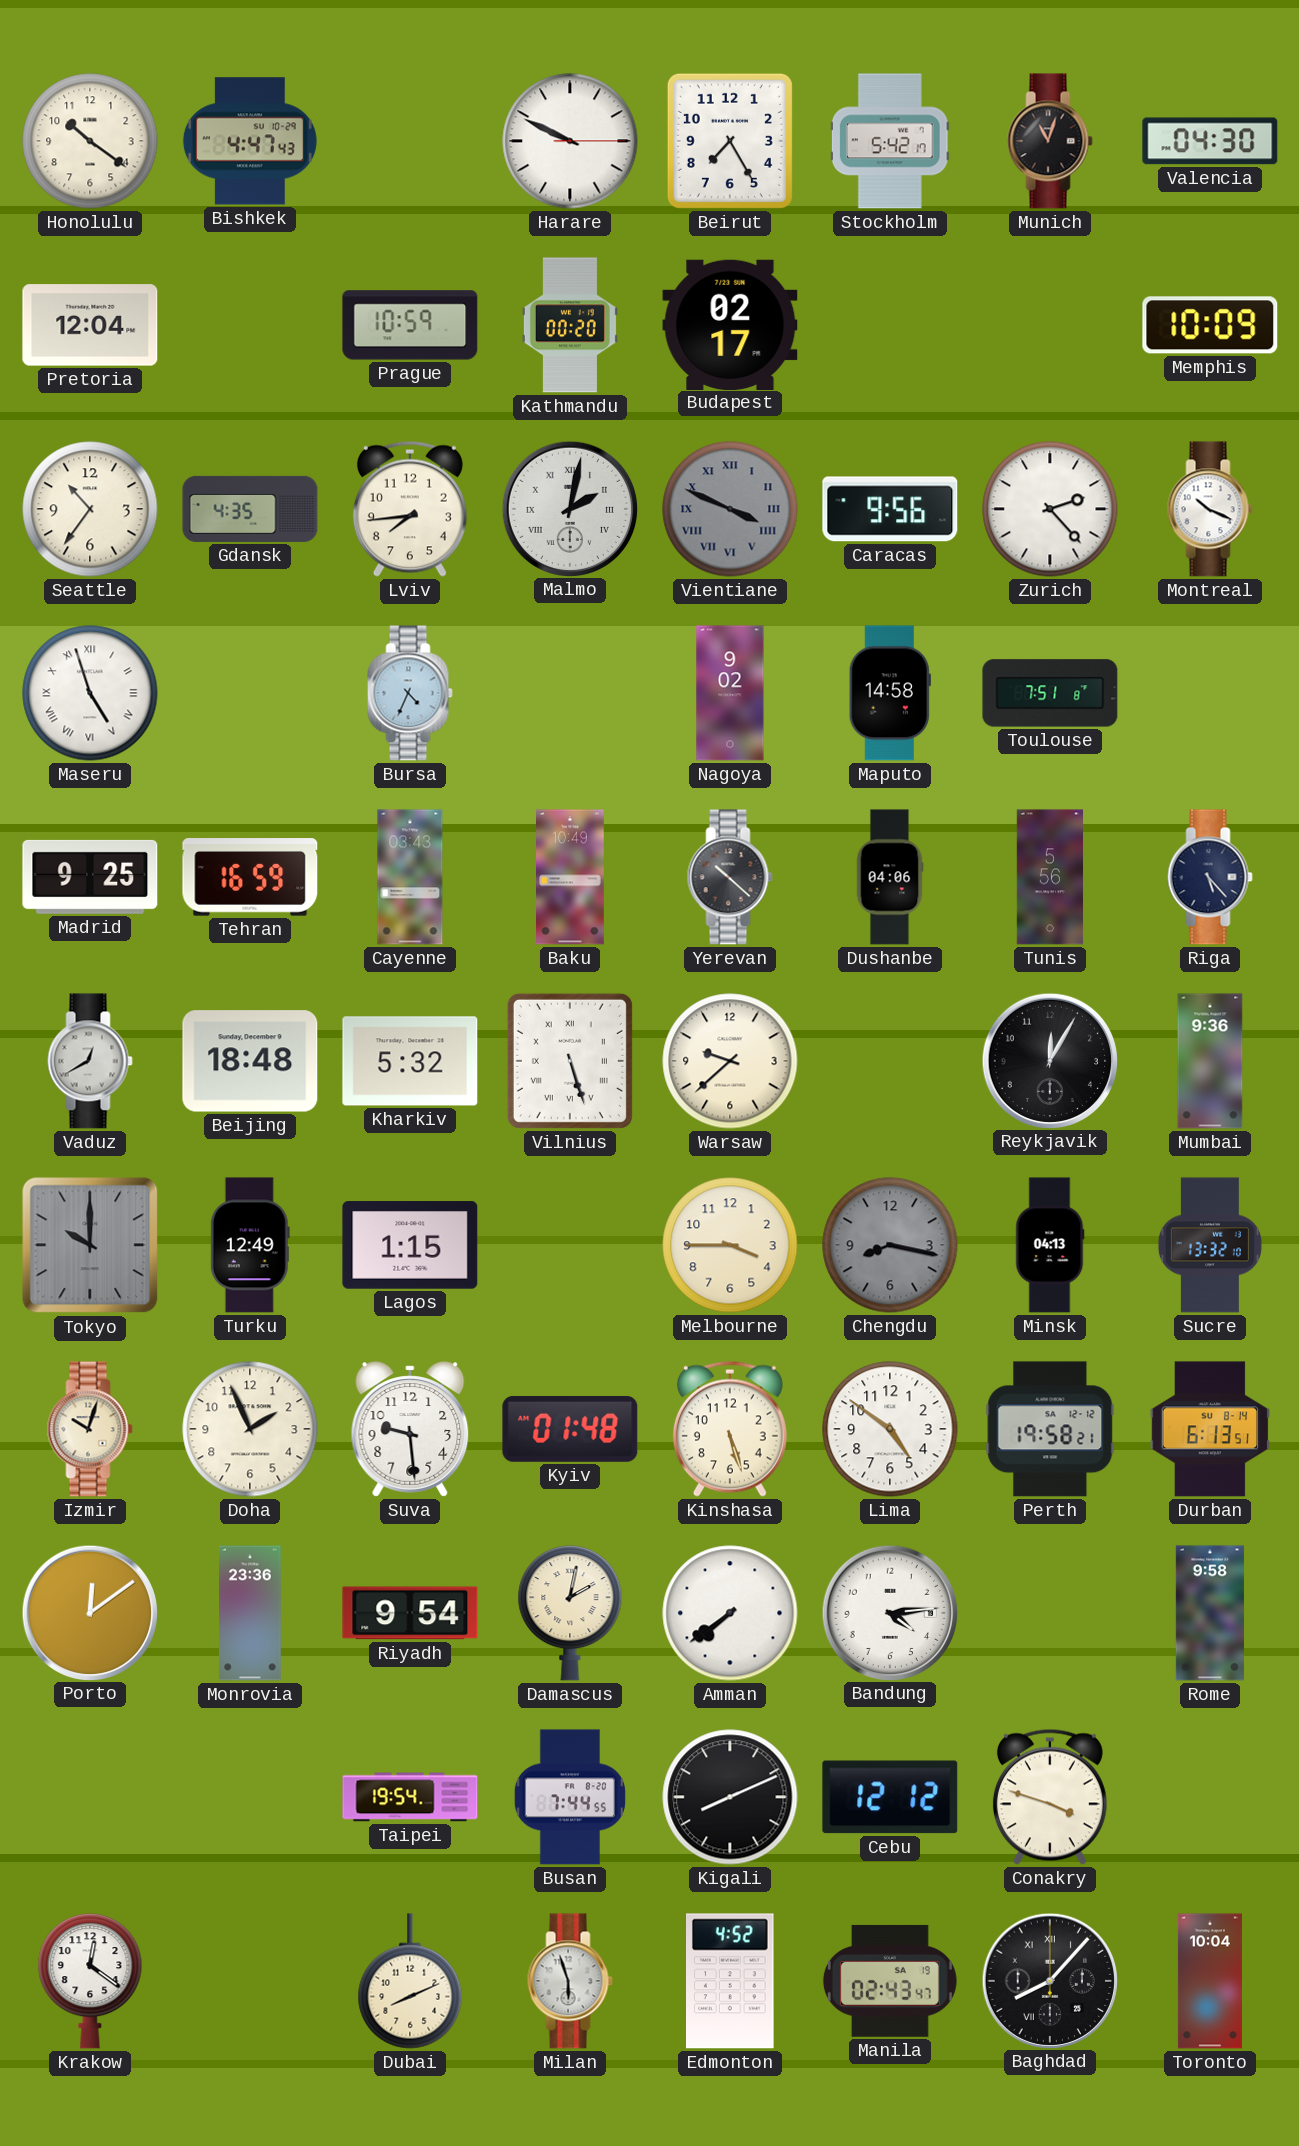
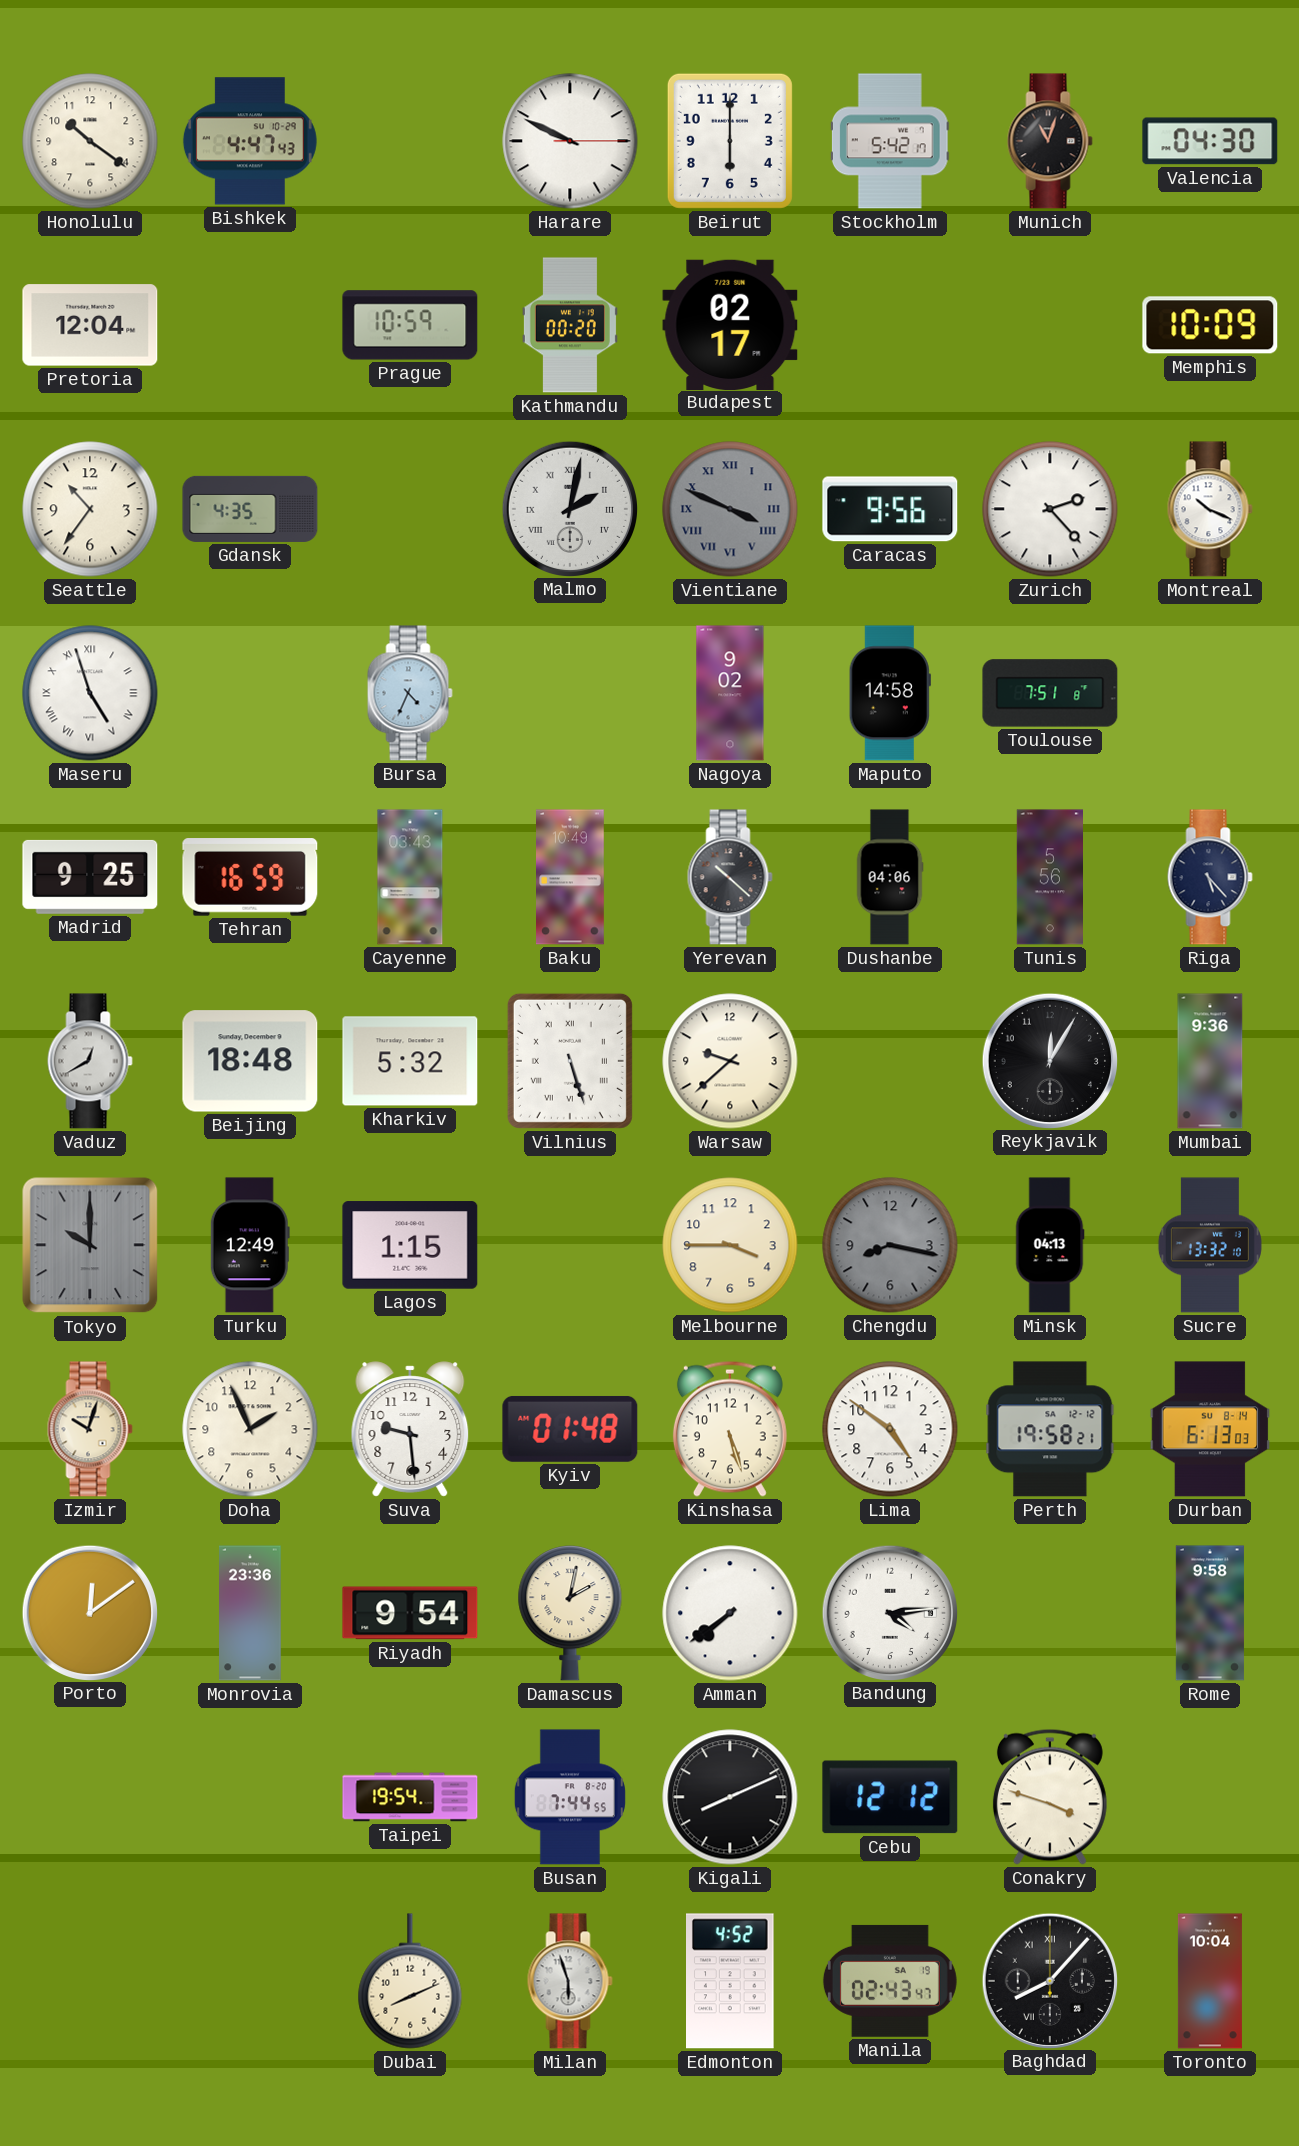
Beirut: 7:25 -> 6:00
Lviv: 7:44 -> none
Durban: 6:13:51 -> 6:13:03
Krakow: 12:21 -> none
